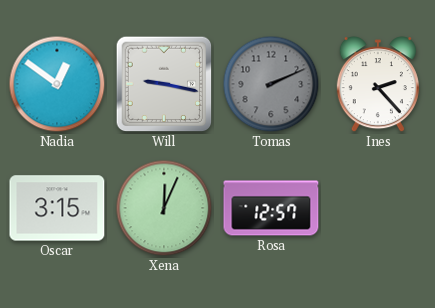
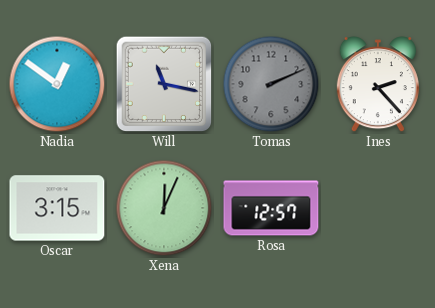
Will: 9:17 -> 11:17
